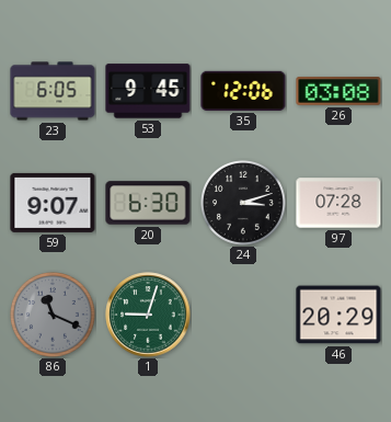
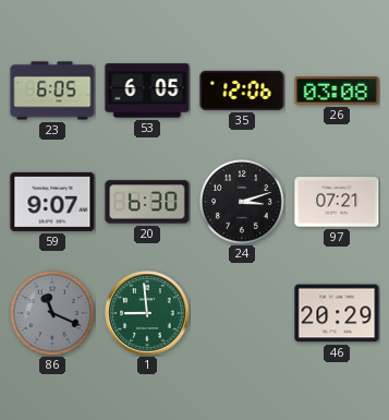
53: 9:45 -> 6:05
97: 07:28 -> 07:21
1: 9:03 -> 8:59
